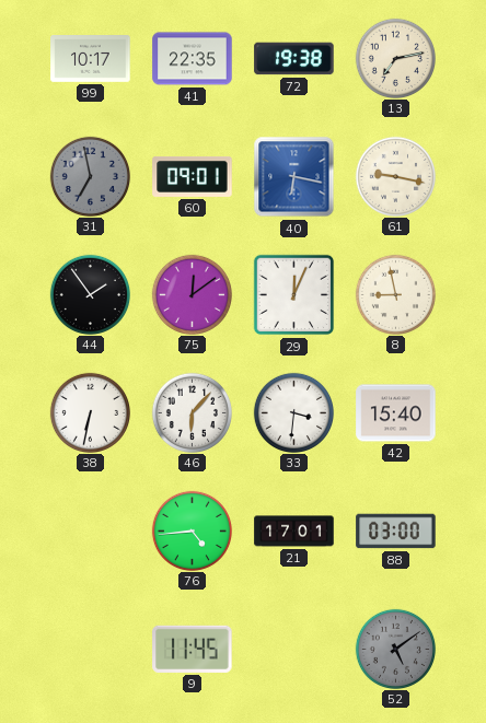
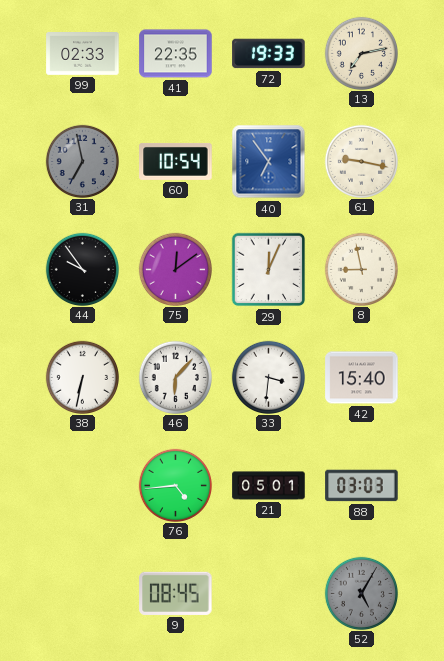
99: 10:17 -> 02:33
72: 19:38 -> 19:33
60: 09:01 -> 10:54
40: 6:17 -> 6:54
44: 1:54 -> 9:54
21: 17:01 -> 05:01
88: 03:00 -> 03:03
9: 11:45 -> 08:45
52: 5:09 -> 5:05
